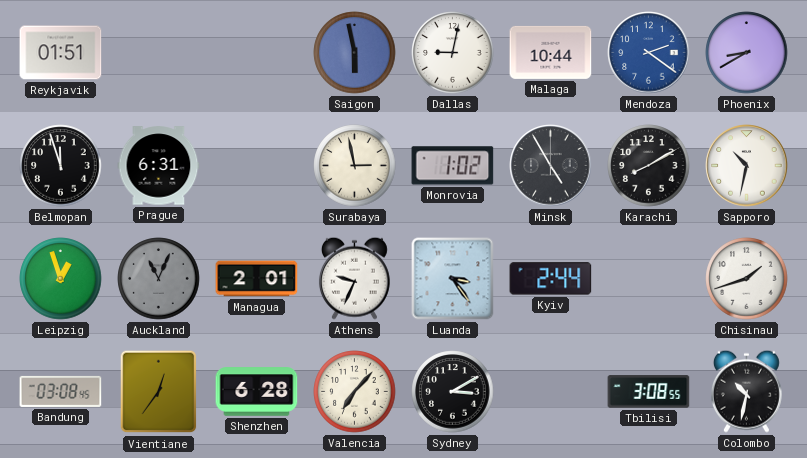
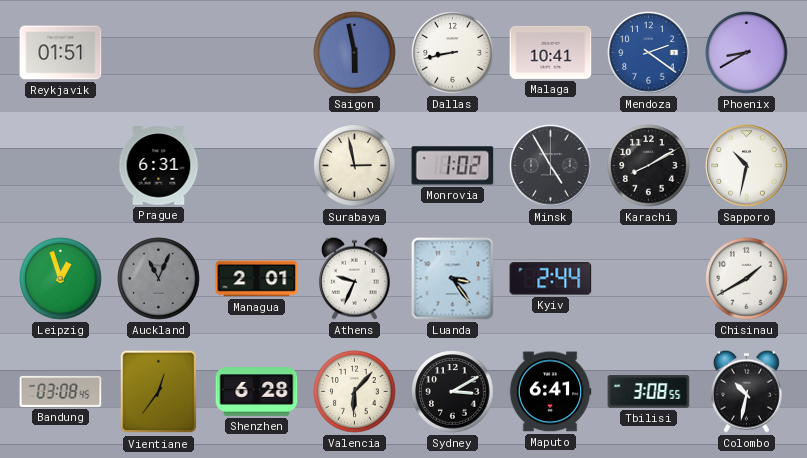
Dallas: 9:02 -> 8:43
Malaga: 10:44 -> 10:41
Belmopan: 11:57 -> none
Chisinau: 1:42 -> 1:40
Valencia: 7:07 -> 6:07
Maputo: none -> 6:41
